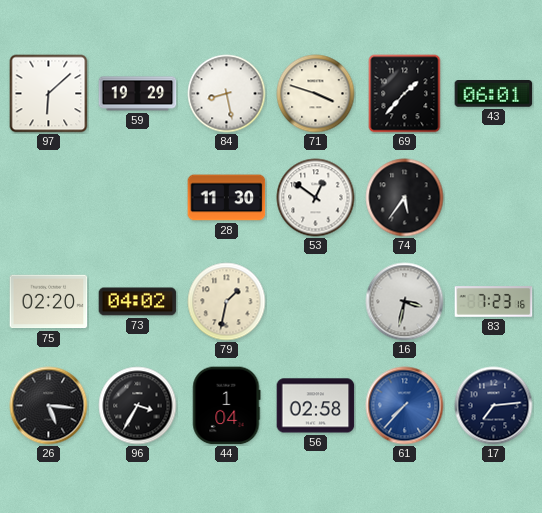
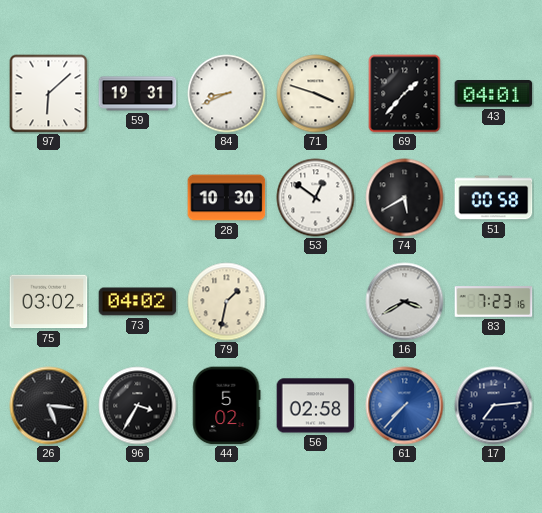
59: 19:29 -> 19:31
84: 8:28 -> 8:41
43: 06:01 -> 04:01
28: 11:30 -> 10:30
74: 5:36 -> 5:40
51: none -> 00:58
75: 02:20 -> 03:02
16: 3:32 -> 3:40
44: 1:04 -> 5:02
